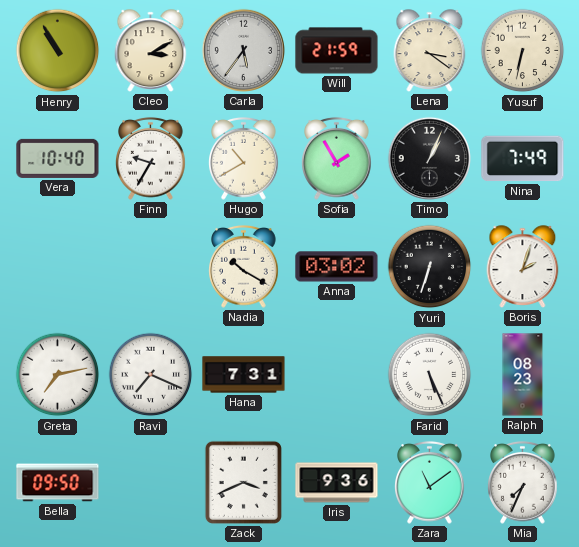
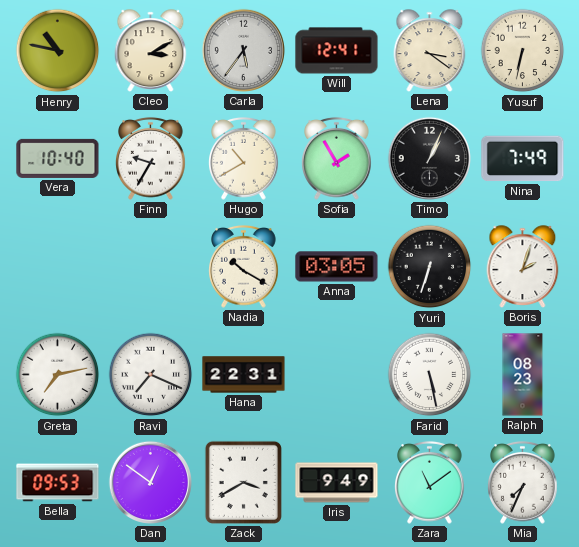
Henry: 10:55 -> 10:47
Will: 21:59 -> 12:41
Anna: 03:02 -> 03:05
Hana: 7:31 -> 22:31
Farid: 5:26 -> 5:28
Bella: 09:50 -> 09:53
Dan: none -> 12:51
Zack: 3:41 -> 3:40
Iris: 9:36 -> 9:49
